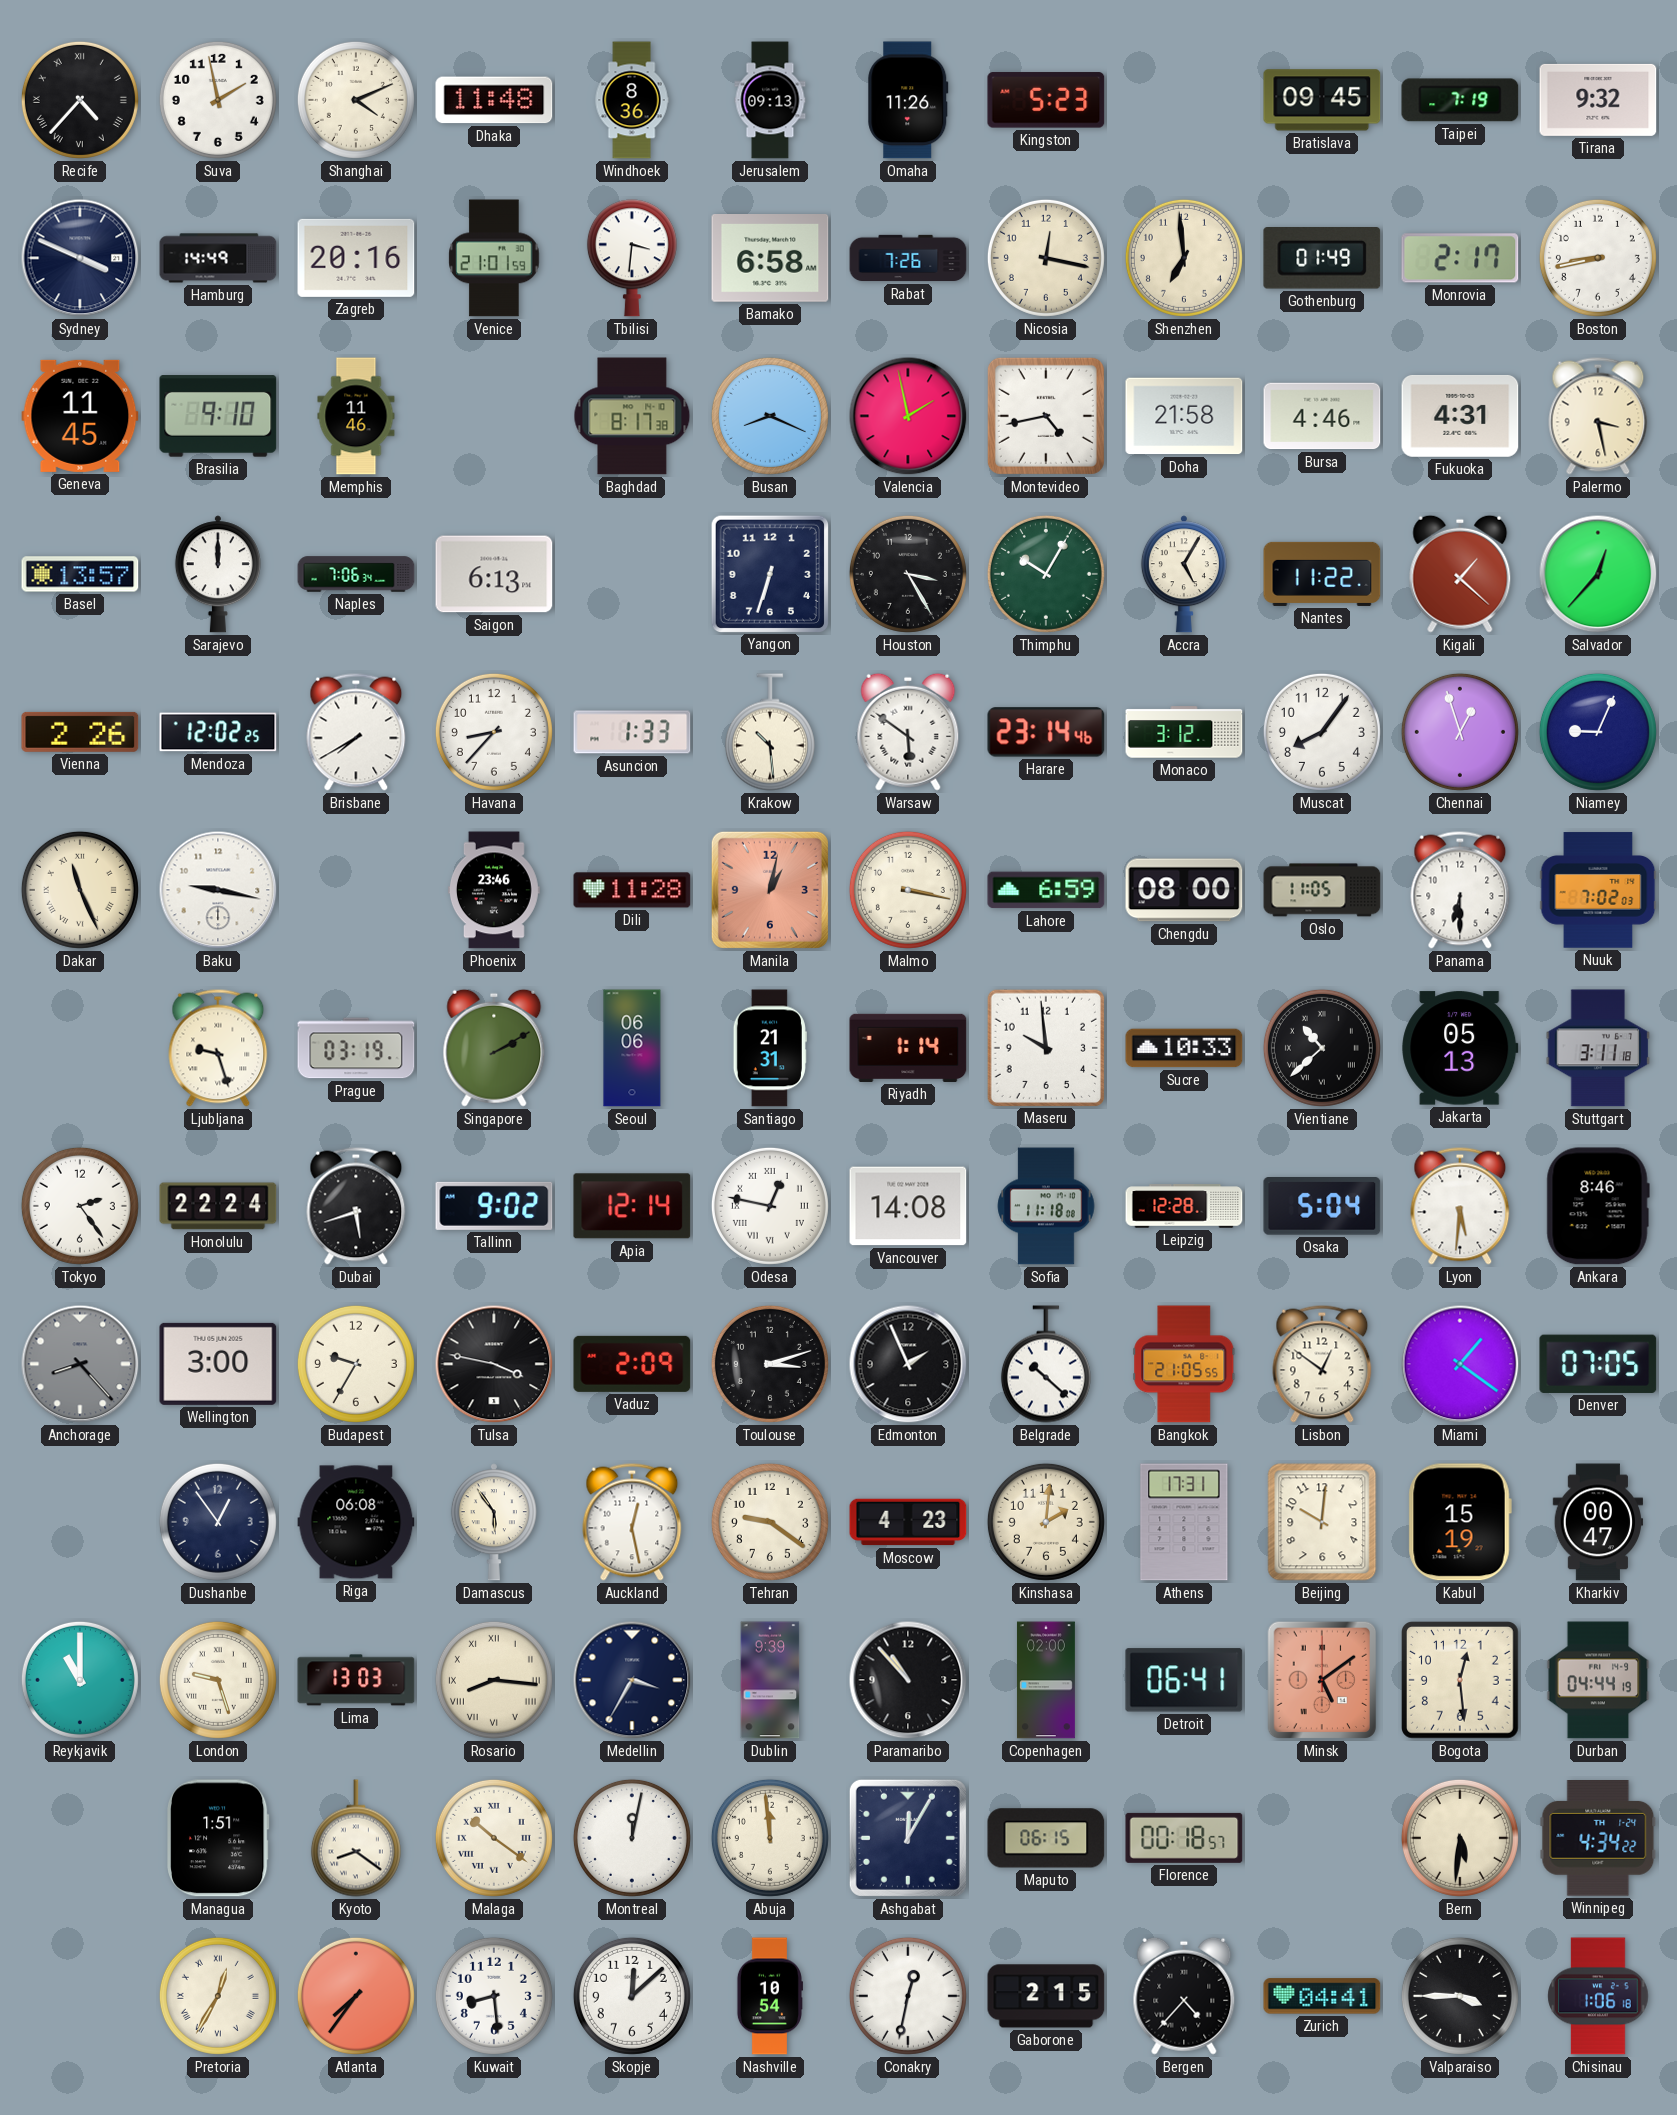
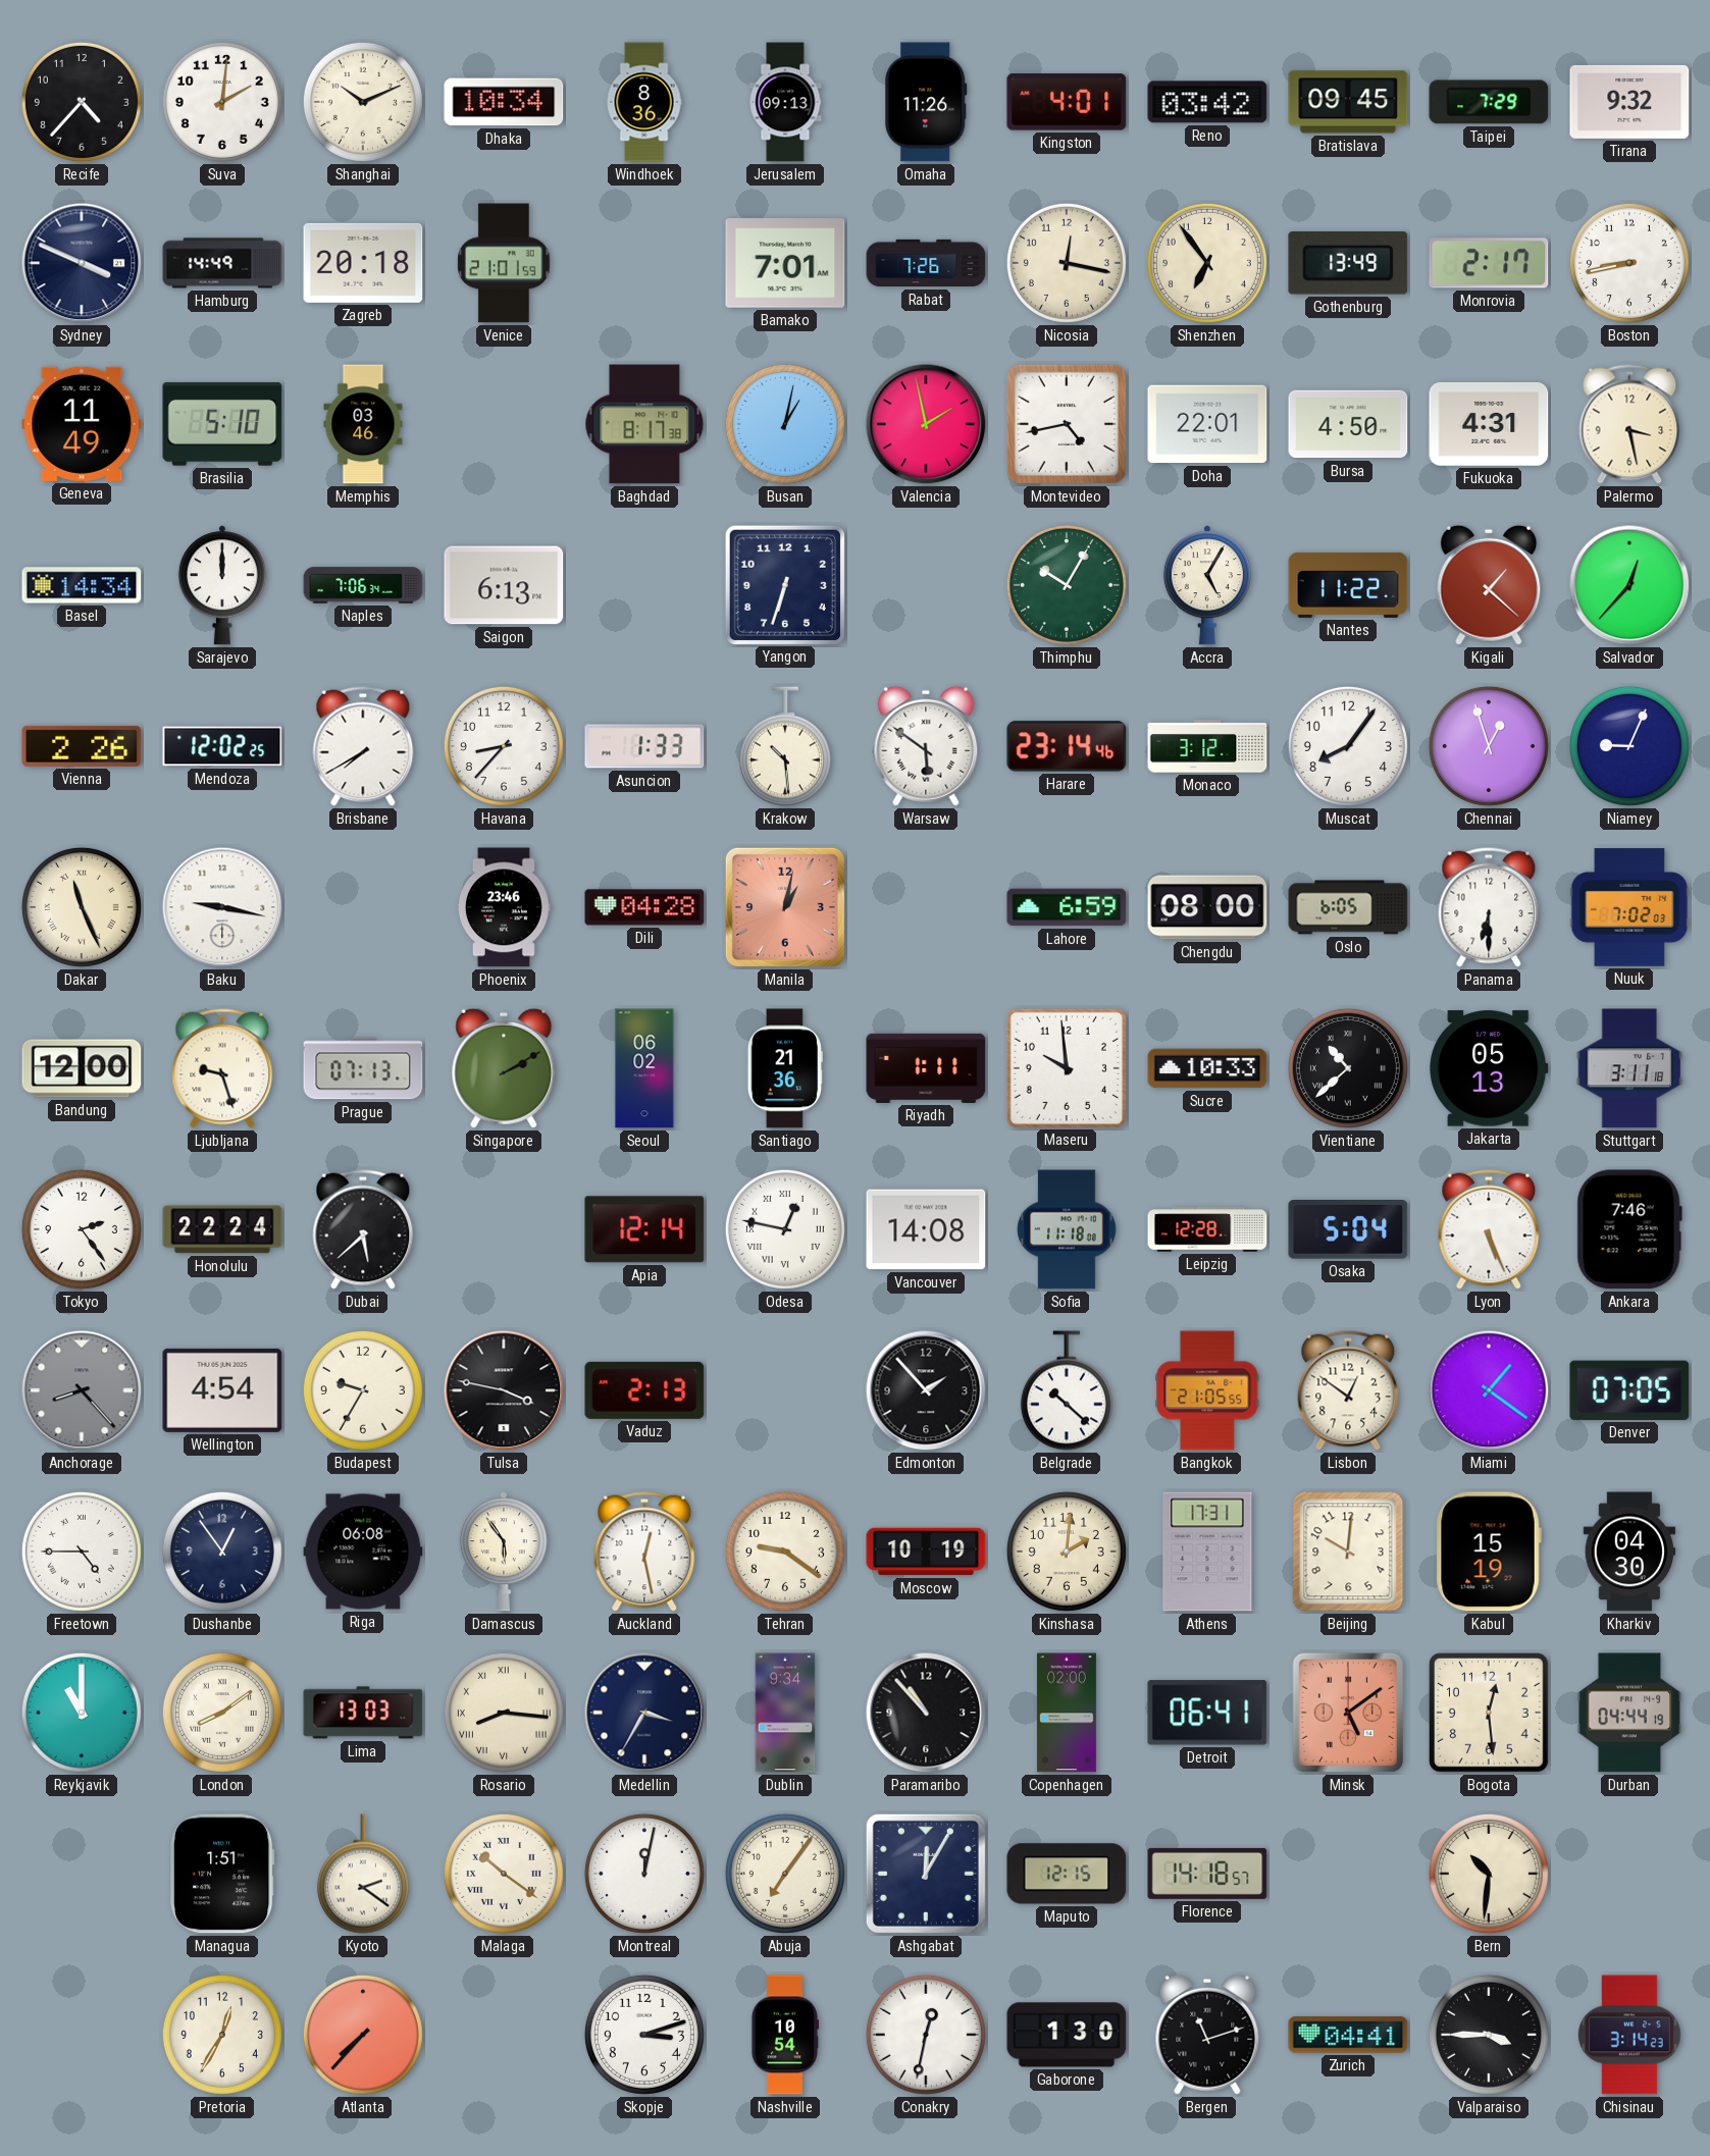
Recife numerals: Roman -> Arabic
Suva: 1:58 -> 2:01
Shanghai: 4:11 -> 10:11
Dhaka: 11:48 -> 10:34
Kingston: 5:23 -> 4:01
Reno: none -> 03:42
Taipei: 7:19 -> 7:29
Zagreb: 20:16 -> 20:18
Tbilisi: 3:31 -> none
Bamako: 6:58 -> 7:01
Shenzhen: 6:59 -> 6:54
Gothenburg: 01:49 -> 13:49
Geneva: 11:45 -> 11:49
Brasilia: 9:10 -> 5:10
Memphis: 11:46 -> 03:46
Busan: 8:19 -> 1:02
Doha: 21:58 -> 22:01
Bursa: 4:46 -> 4:50
Basel: 13:57 -> 14:34
Houston: 3:25 -> none
Dili: 11:28 -> 04:28
Malmo: 3:17 -> none
Oslo: 11:05 -> 6:05
Bandung: none -> 12:00
Prague: 03:19 -> 07:13
Seoul: 06:06 -> 06:02
Santiago: 21:31 -> 21:36
Riyadh: 1:14 -> 1:11
Dubai: 5:42 -> 5:38
Tallinn: 9:02 -> none
Lyon: 5:31 -> 5:26
Ankara: 8:46 -> 7:46
Wellington: 3:00 -> 4:54
Vaduz: 2:09 -> 2:13
Toulouse: 3:12 -> none
Edmonton: 1:56 -> 1:53
Freetown: none -> 4:45
Moscow: 4:23 -> 10:19
Kharkiv: 00:47 -> 04:30
London: 9:27 -> 8:09
Dublin: 9:39 -> 9:34
Kyoto: 8:21 -> 2:21
Abuja: 11:59 -> 7:06
Maputo: 06:15 -> 12:15
Florence: 00:18 -> 14:18
Bern: 5:31 -> 10:31
Winnipeg: 4:34 -> none
Pretoria numerals: Roman -> Arabic
Atlanta: 7:36 -> 7:37
Kuwait: 8:29 -> none
Skopje: 12:08 -> 3:12
Gaborone: 2:15 -> 1:30
Bergen: 4:37 -> 11:12
Chisinau: 1:06 -> 3:14
